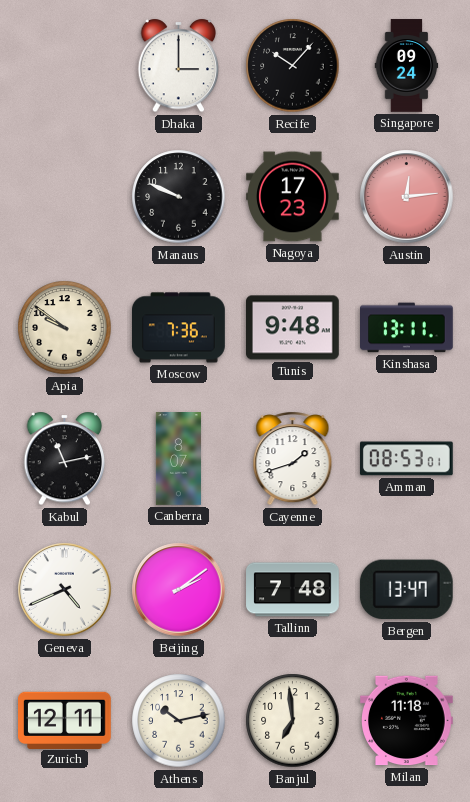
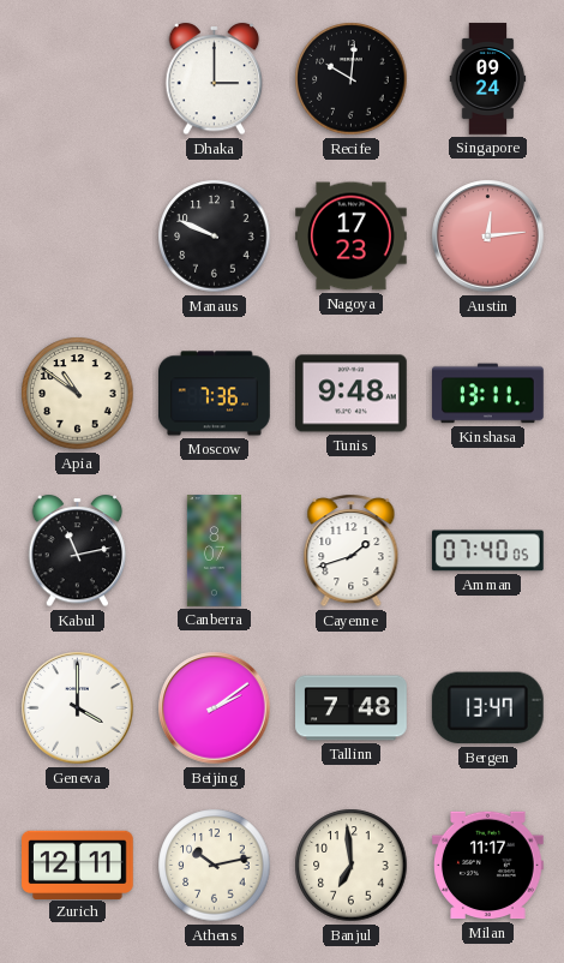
Recife: 10:07 -> 10:01
Apia: 9:51 -> 10:51
Amman: 08:53 -> 07:40
Geneva: 4:41 -> 4:00
Milan: 11:18 -> 11:17
